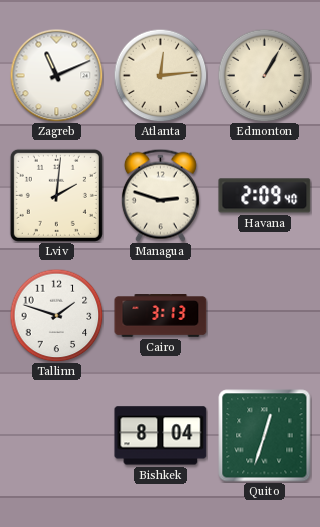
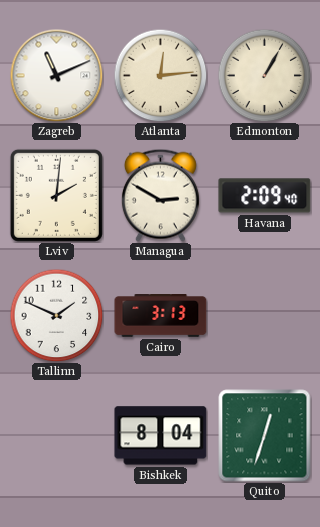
Managua: 2:48 -> 2:50
Tallinn: 1:48 -> 1:49
